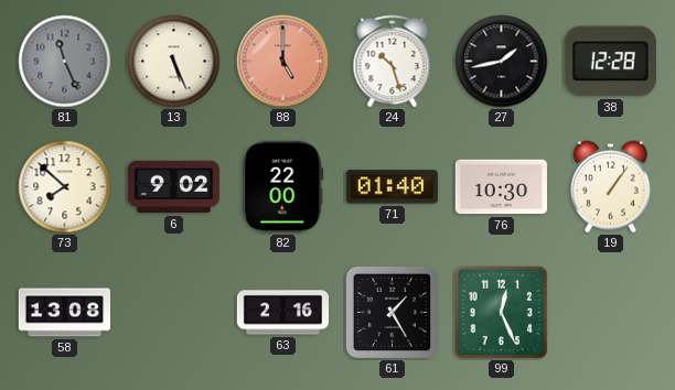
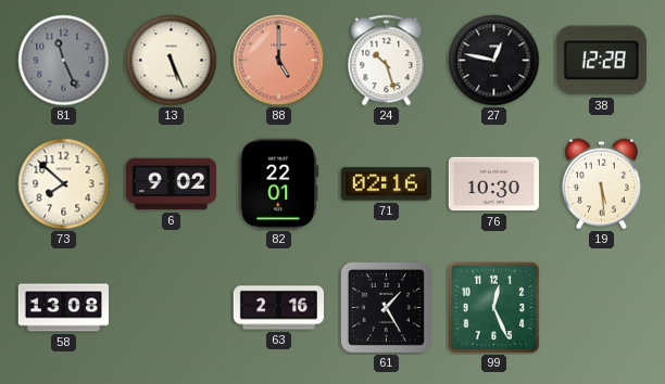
27: 1:43 -> 12:47
82: 22:00 -> 22:01
71: 01:40 -> 02:16
19: 1:06 -> 5:29
